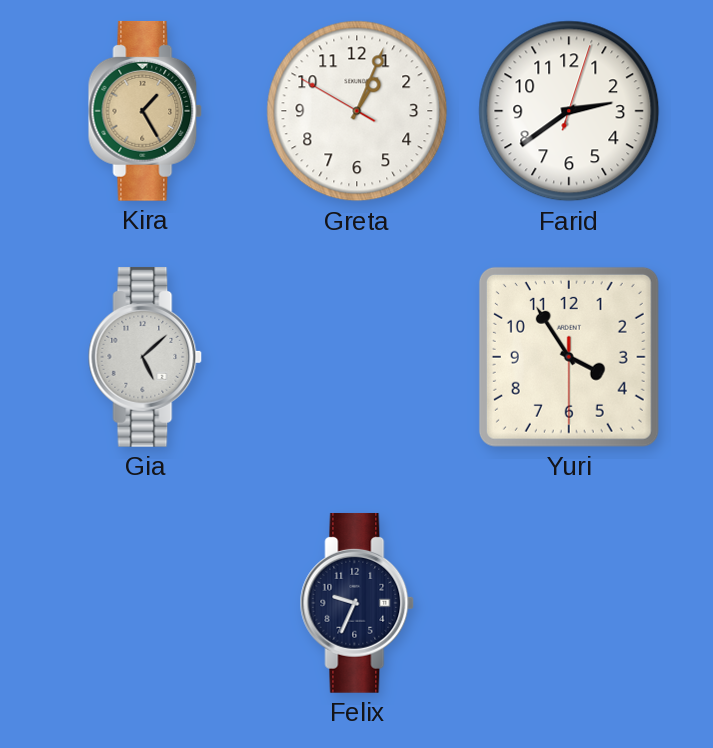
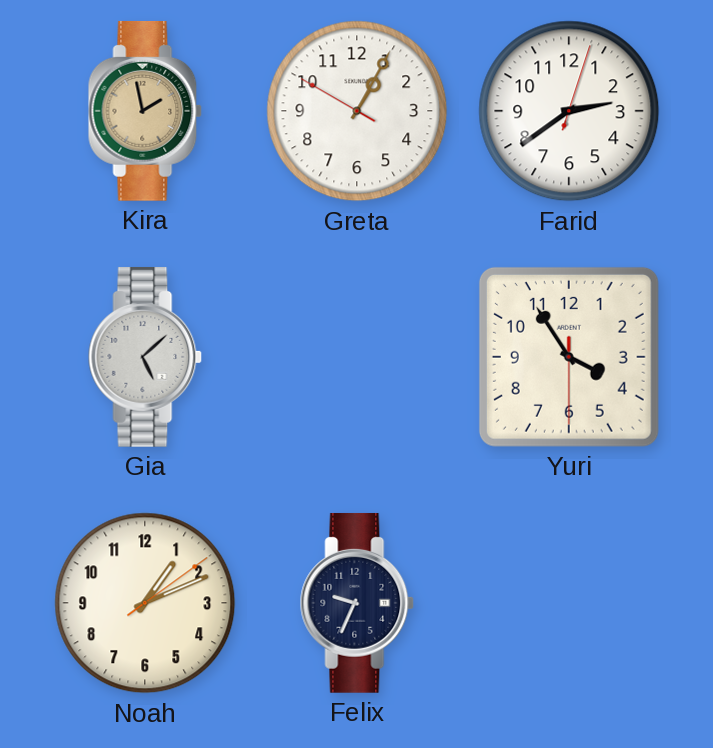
Kira: 1:25 -> 1:58
Greta: 1:03 -> 1:04
Noah: none -> 1:11
